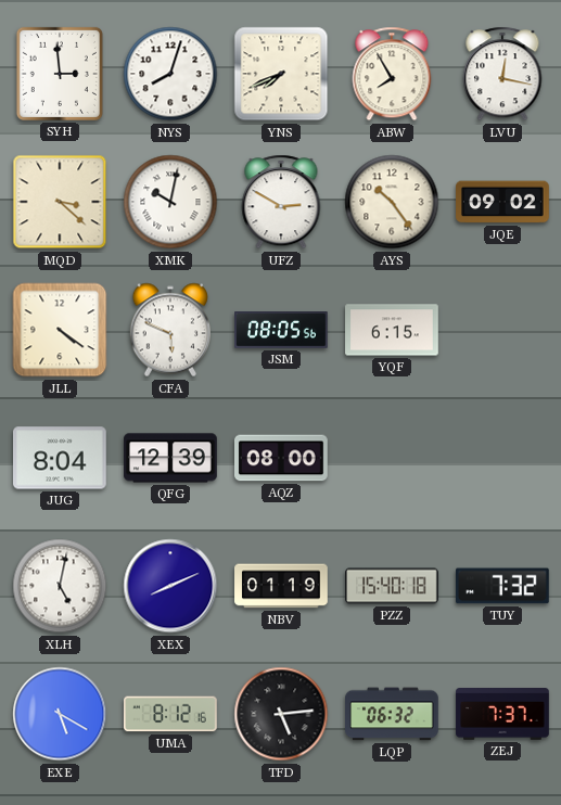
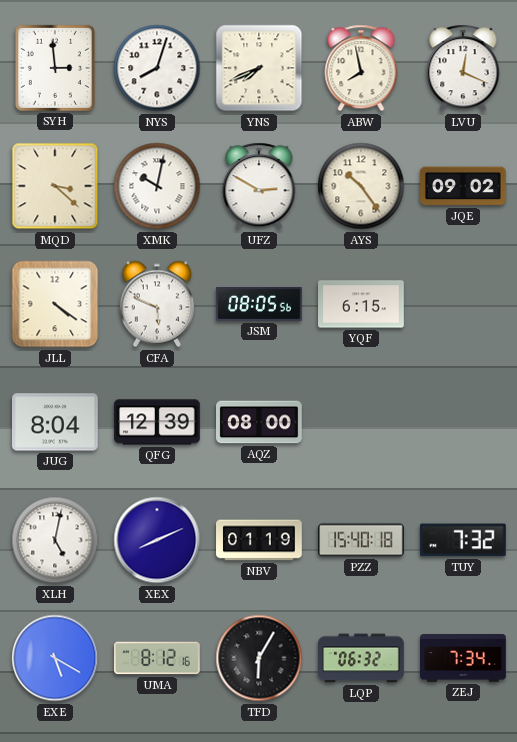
ABW: 7:55 -> 7:58
LVU: 12:17 -> 12:19
TFD: 5:14 -> 6:05
ZEJ: 7:37 -> 7:34
